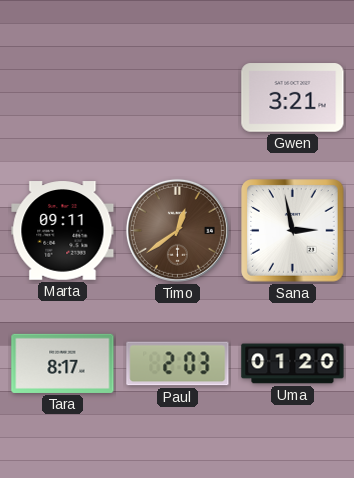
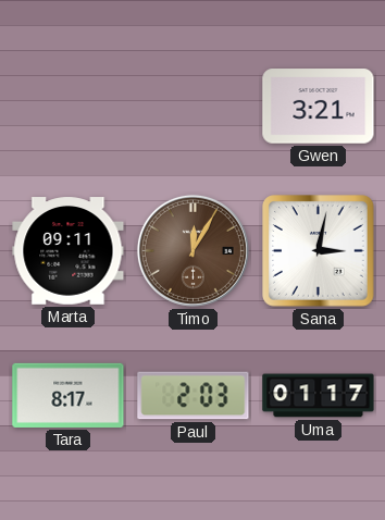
Timo: 12:39 -> 12:05
Sana: 2:58 -> 3:02
Uma: 01:20 -> 01:17
